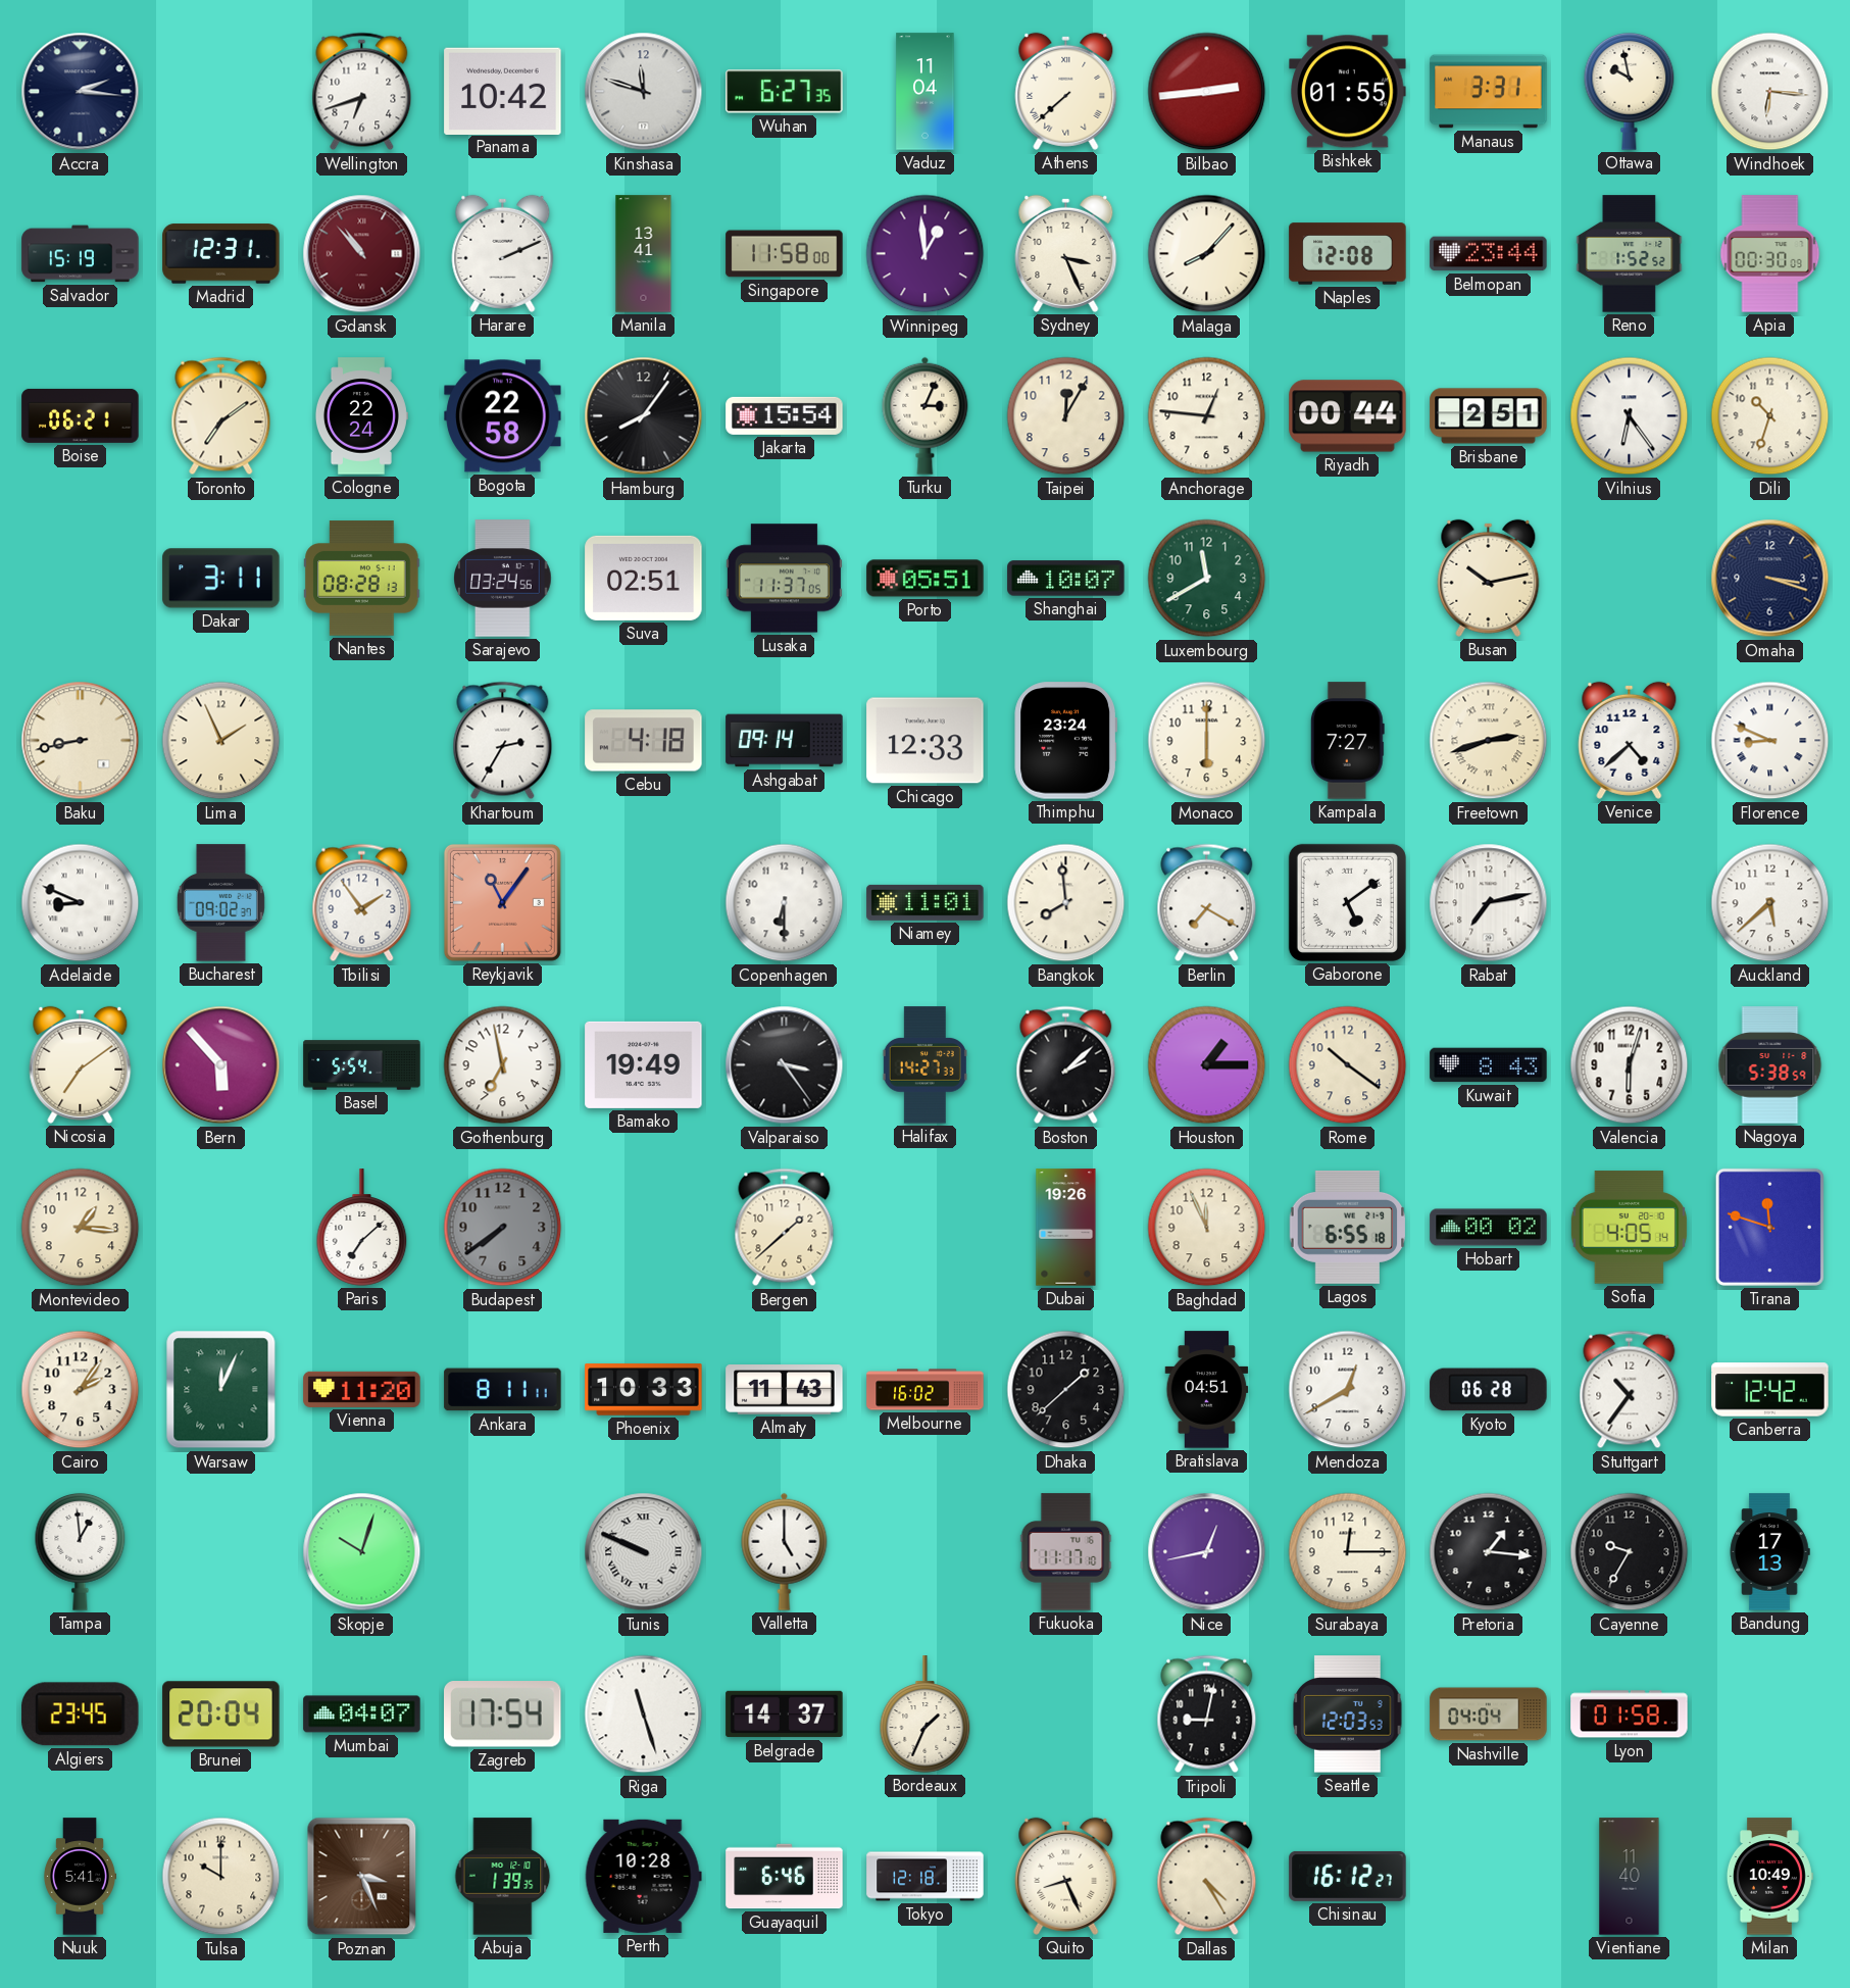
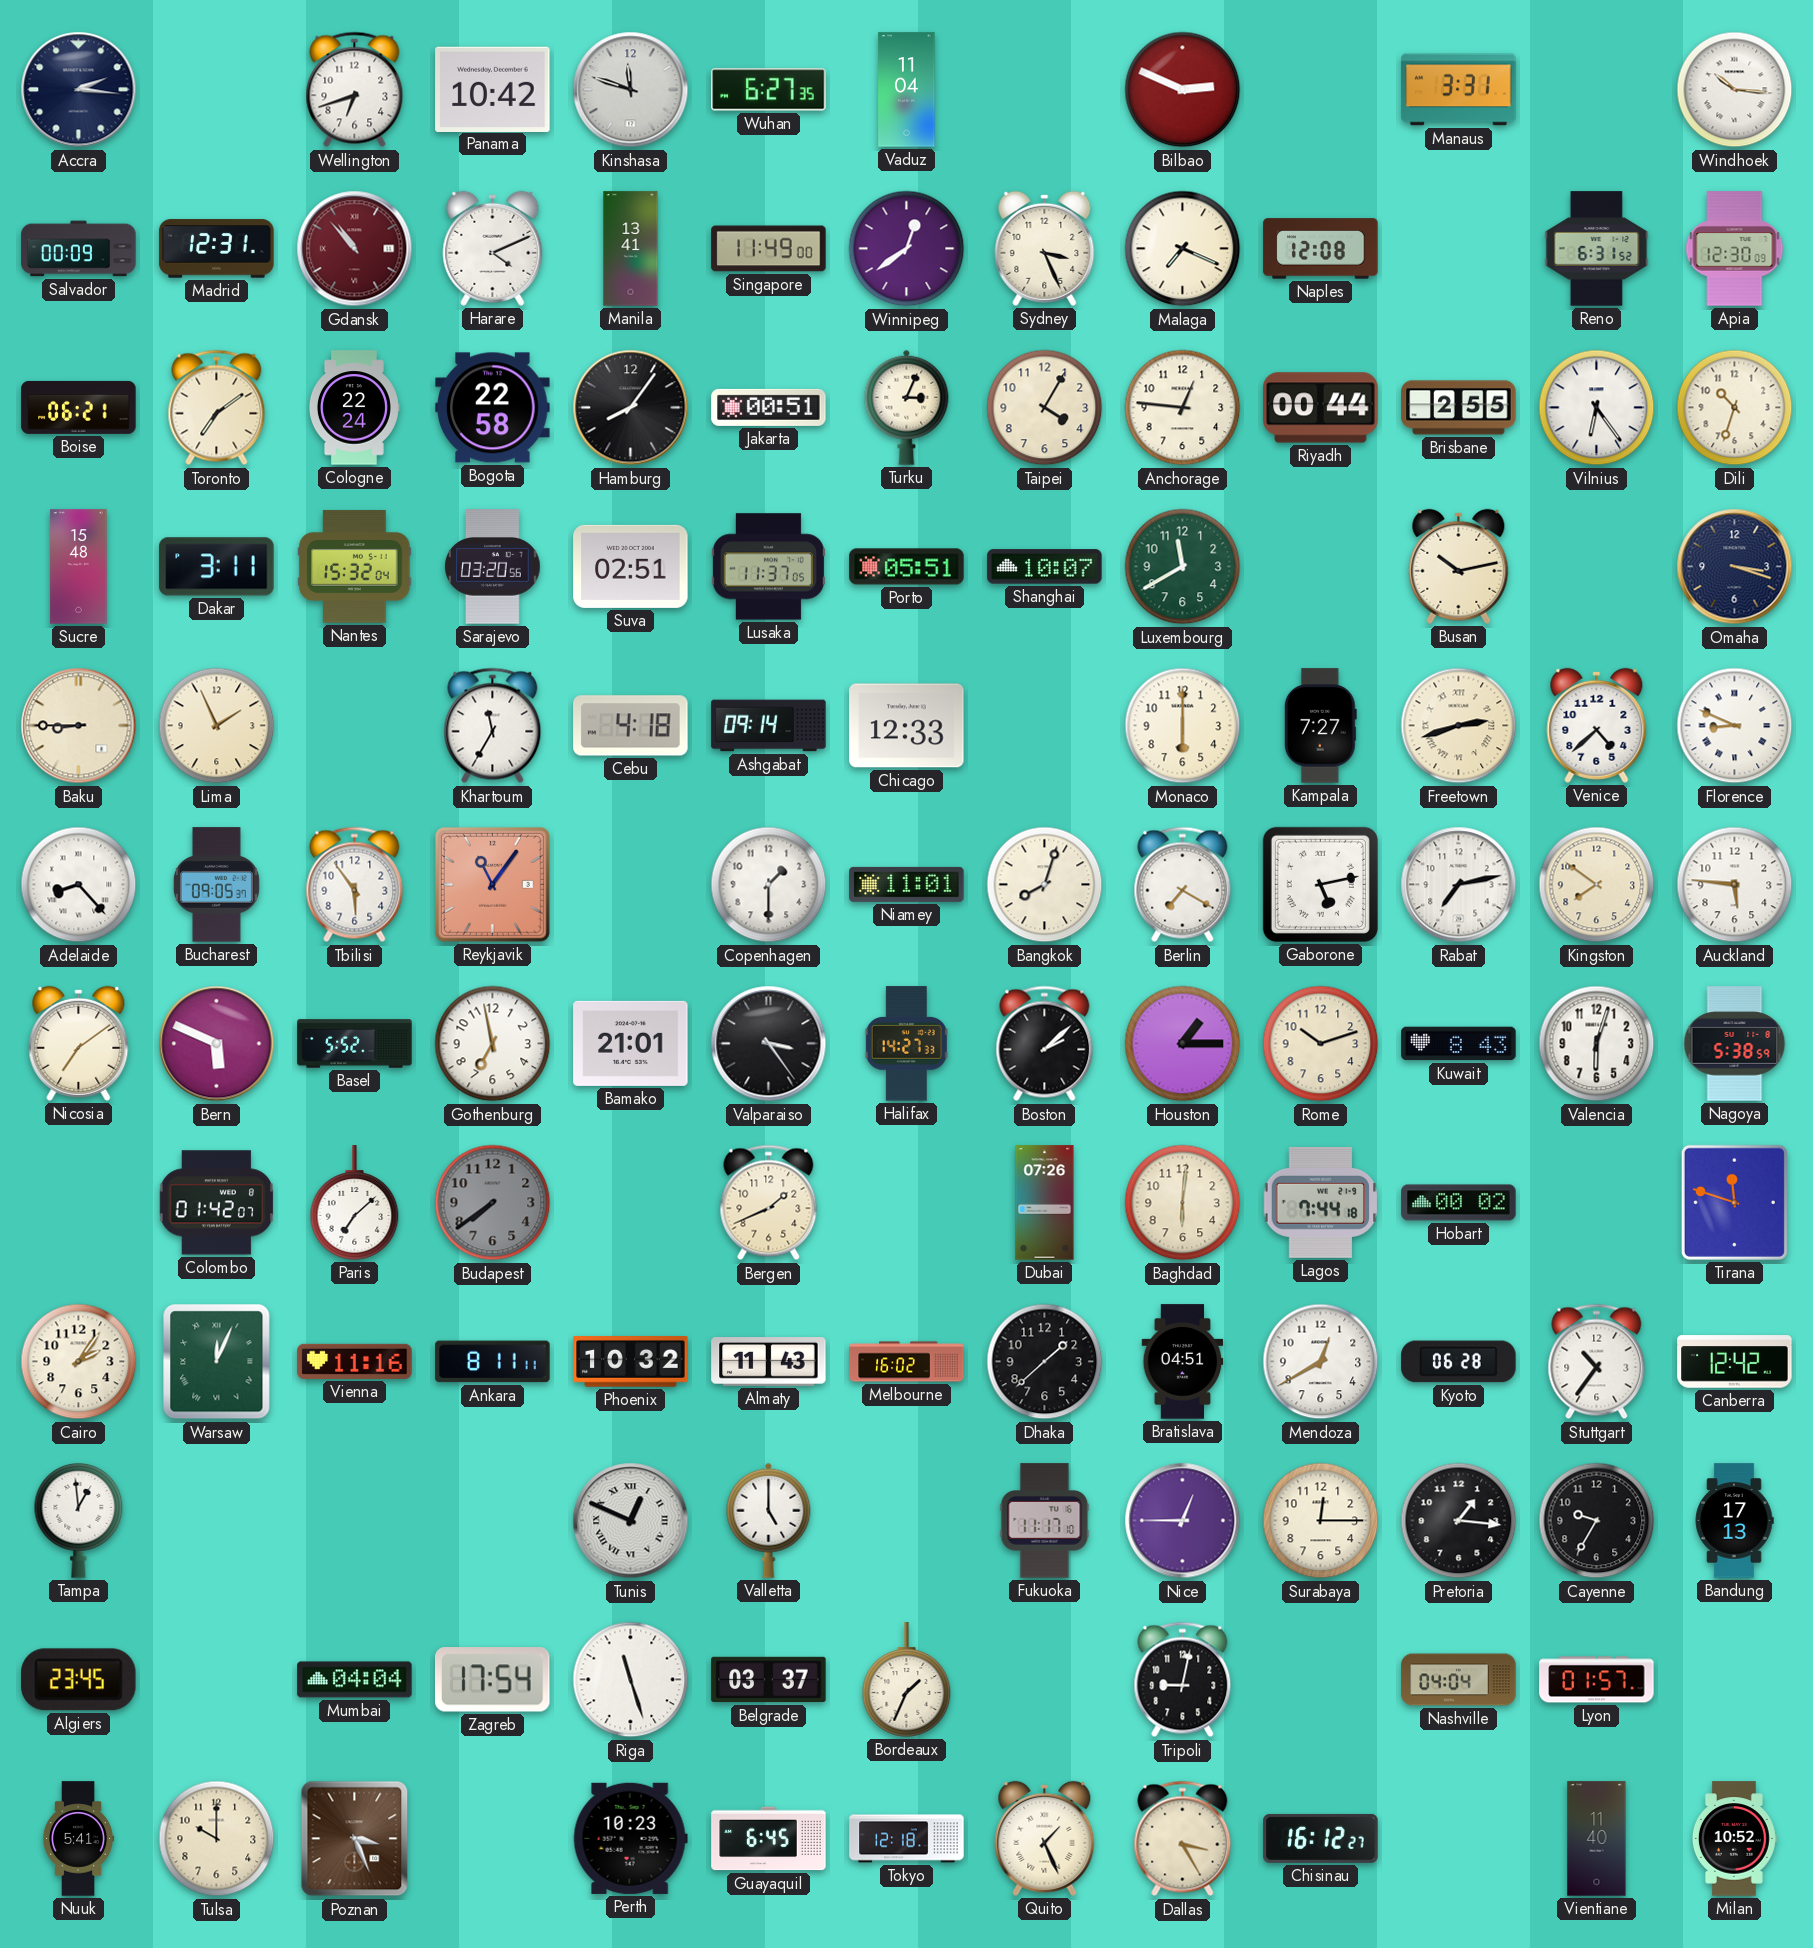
Athens: 7:38 -> none
Bilbao: 2:44 -> 2:49
Bishkek: 01:55 -> none
Ottawa: 9:58 -> none
Windhoek: 6:16 -> 10:16
Salvador: 15:19 -> 00:09
Harare: 2:11 -> 4:11
Singapore: 11:58 -> 11:49
Winnipeg: 12:59 -> 12:39
Malaga: 8:07 -> 7:19
Belmopan: 23:44 -> none
Reno: 1:52 -> 6:31
Apia: 00:30 -> 12:30
Jakarta: 15:54 -> 00:51
Taipei: 12:05 -> 4:05
Brisbane: 2:51 -> 2:55
Sucre: none -> 15:48
Nantes: 08:28 -> 15:32
Sarajevo: 03:24 -> 03:20
Baku: 8:43 -> 8:45
Khartoum: 2:35 -> 11:35
Thimphu: 23:24 -> none
Adelaide: 8:49 -> 8:23
Bucharest: 09:02 -> 09:05
Tbilisi: 1:54 -> 5:54
Copenhagen: 6:30 -> 1:30
Bangkok: 7:59 -> 8:03
Gaborone: 5:09 -> 5:13
Kingston: none -> 7:51
Auckland: 5:38 -> 5:46
Bern: 5:53 -> 5:49
Basel: 5:54 -> 5:52
Bamako: 19:49 -> 21:01
Rome: 10:21 -> 10:12
Montevideo: 1:16 -> none
Colombo: none -> 01:42
Bergen: 1:38 -> 1:41
Dubai: 19:26 -> 07:26
Baghdad: 11:56 -> 6:01
Lagos: 6:55 -> 7:44
Sofia: 4:05 -> none
Vienna: 11:20 -> 11:16
Phoenix: 10:33 -> 10:32
Skopje: 10:03 -> none
Tunis: 9:49 -> 12:49
Nice: 12:43 -> 12:45
Brunei: 20:04 -> none
Mumbai: 04:07 -> 04:04
Belgrade: 14:37 -> 03:37
Seattle: 12:03 -> none
Lyon: 01:58 -> 01:57
Abuja: 1:39 -> none
Perth: 10:28 -> 10:23
Guayaquil: 6:46 -> 6:45
Quito: 8:26 -> 1:26
Dallas: 4:25 -> 3:25
Milan: 10:49 -> 10:52
